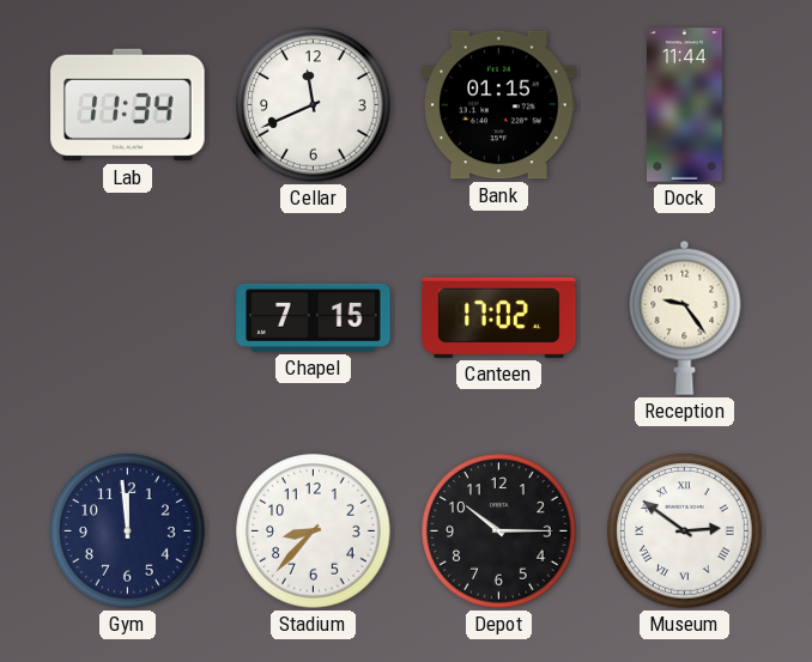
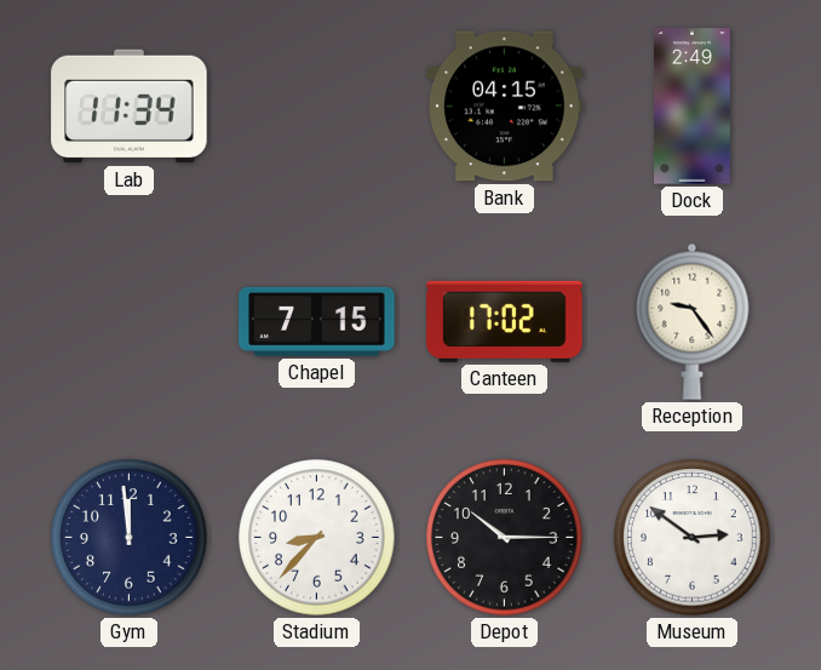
Cellar: 11:41 -> none
Bank: 01:15 -> 04:15
Dock: 11:44 -> 2:49
Museum numerals: Roman -> Arabic
